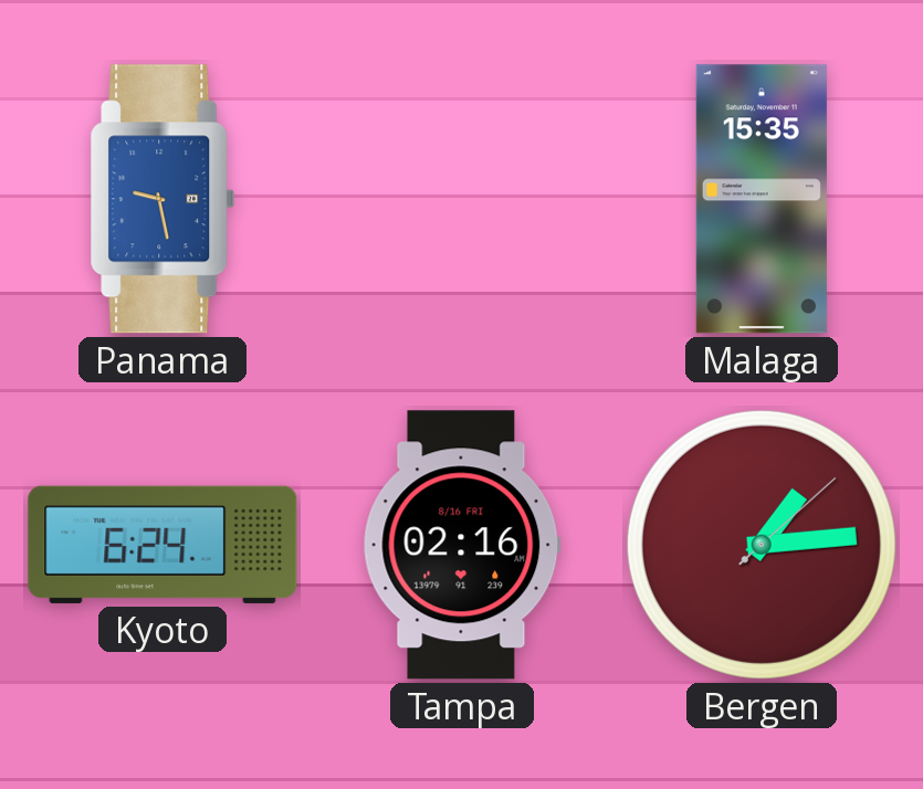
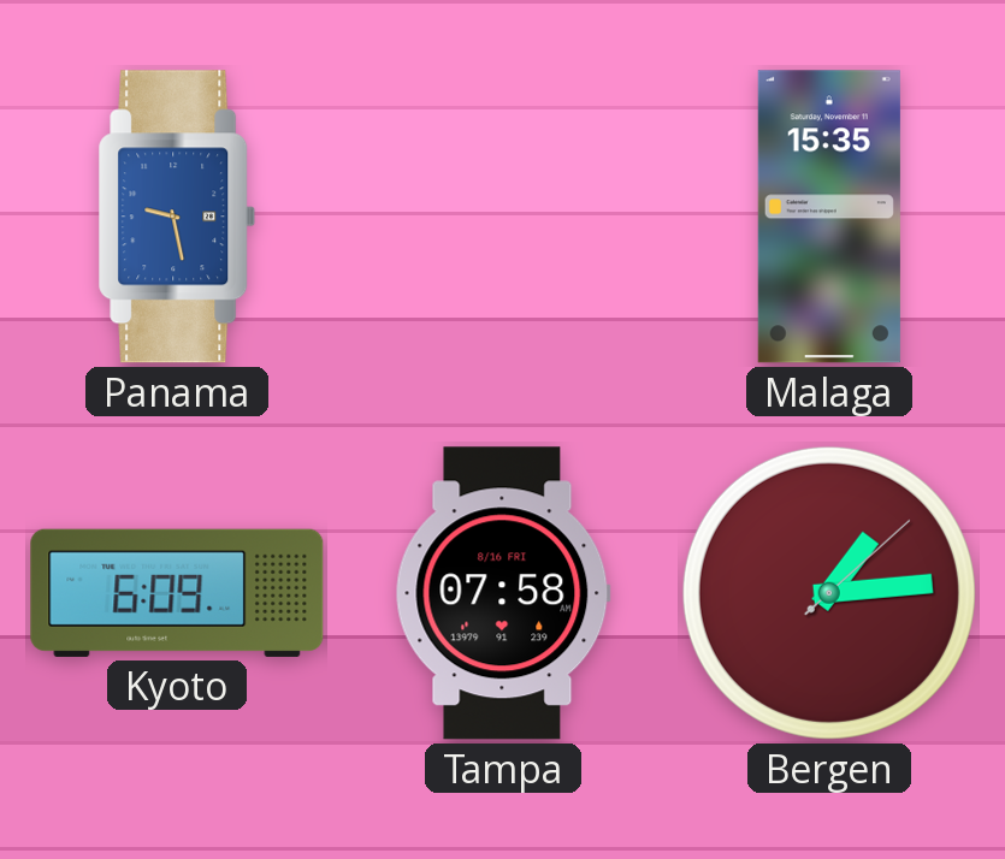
Kyoto: 6:24 -> 6:09
Tampa: 02:16 -> 07:58
